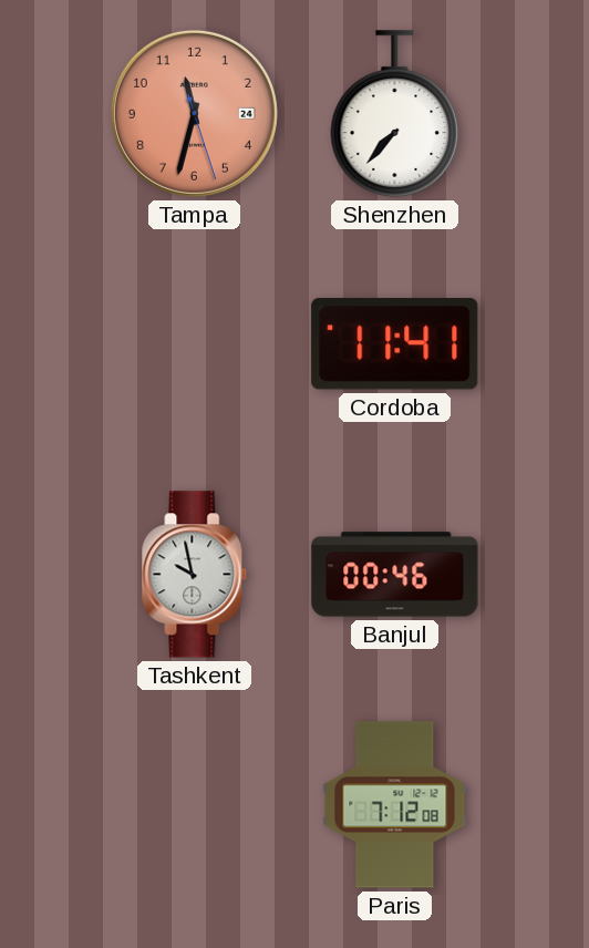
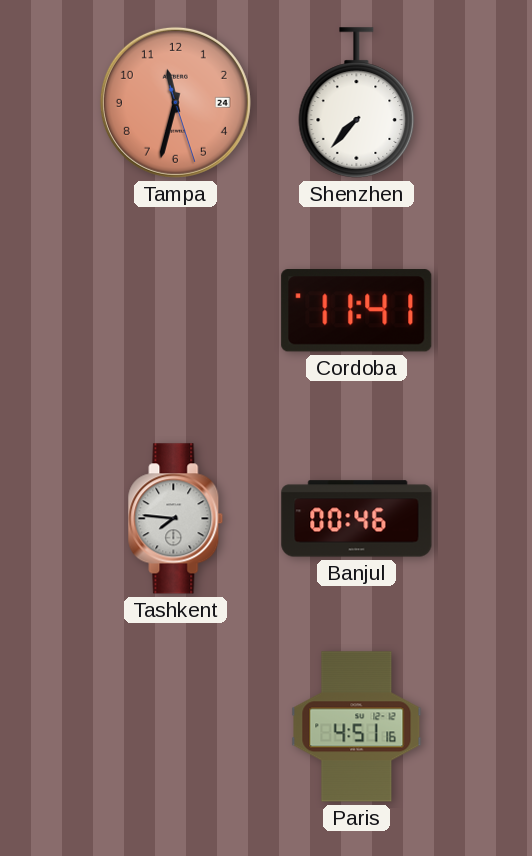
Tashkent: 9:58 -> 7:46
Paris: 7:12 -> 4:51
